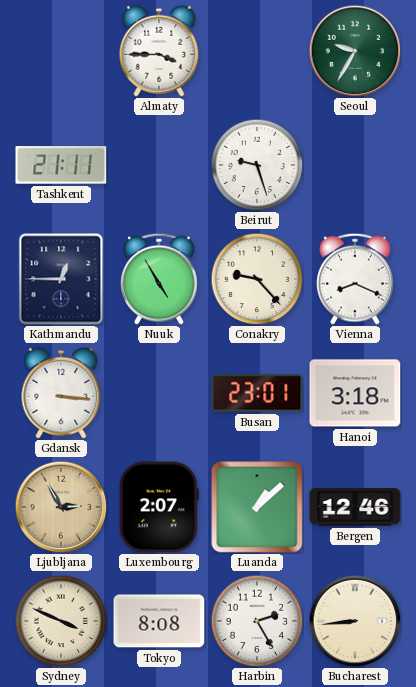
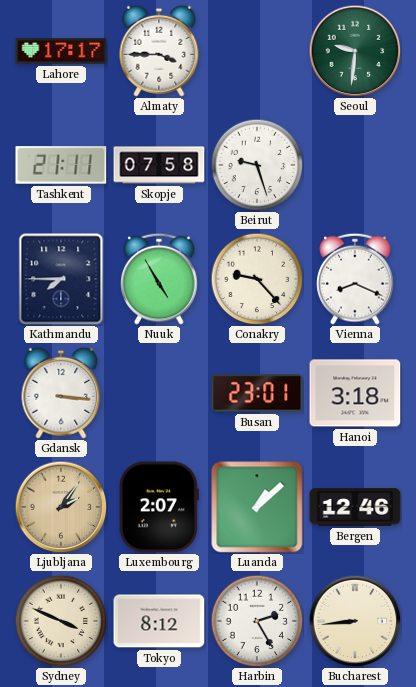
Lahore: none -> 17:17
Seoul: 9:35 -> 9:31
Skopje: none -> 07:58
Kathmandu: 12:45 -> 7:45
Ljubljana: 2:55 -> 2:06
Tokyo: 8:08 -> 8:12
